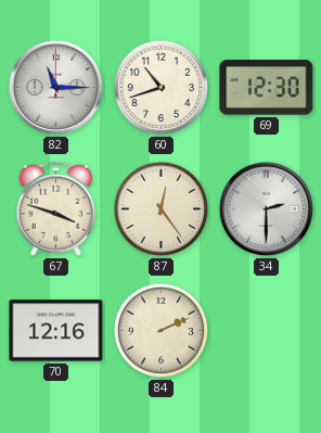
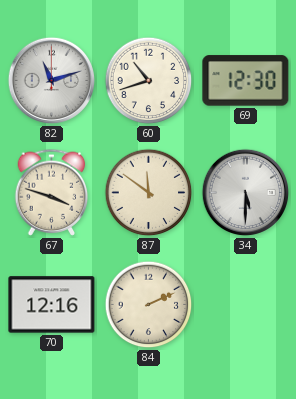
82: 11:15 -> 11:12
87: 12:24 -> 11:51
34: 2:30 -> 5:30
